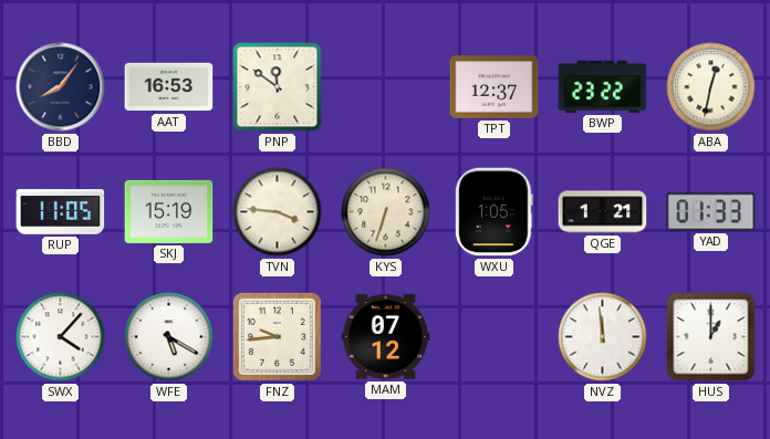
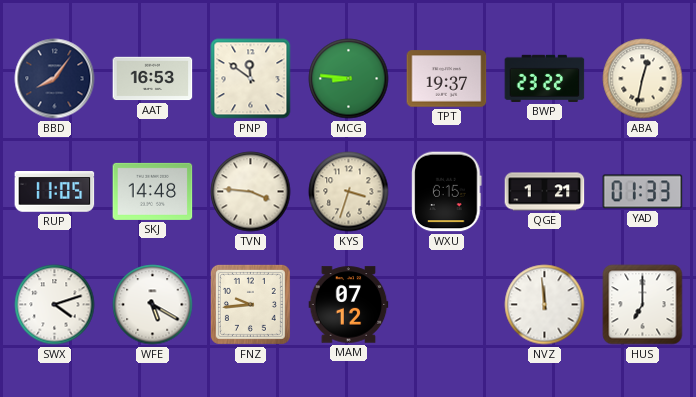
MCG: none -> 8:46
TPT: 12:37 -> 19:37
SKJ: 15:19 -> 14:48
KYS: 6:33 -> 3:33
WXU: 1:05 -> 6:15
SWX: 4:07 -> 4:12
HUS: 1:00 -> 7:00
